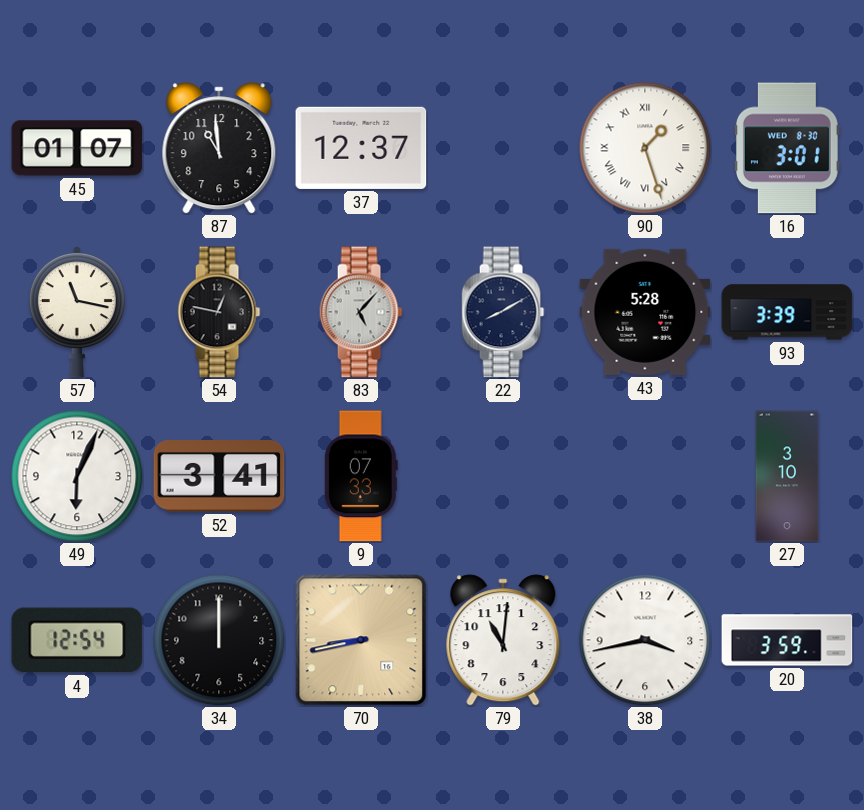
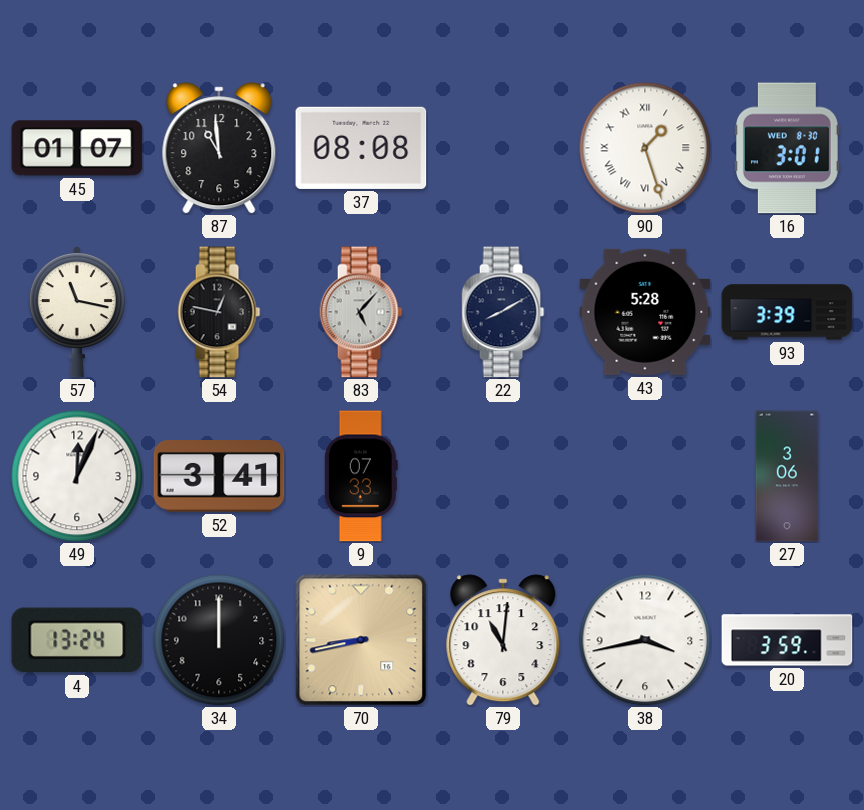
37: 12:37 -> 08:08
49: 6:04 -> 12:04
27: 3:10 -> 3:06
4: 12:54 -> 13:24
